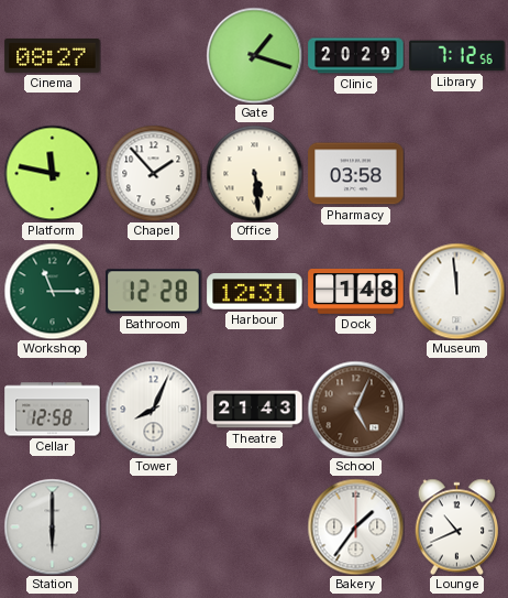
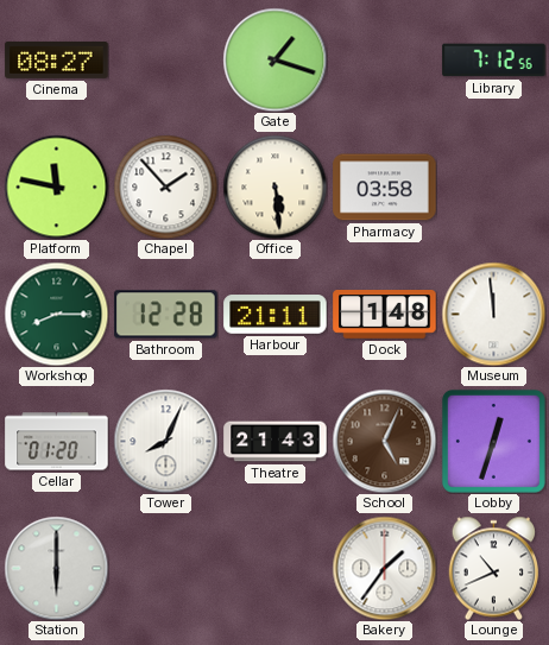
Clinic: 20:29 -> none
Workshop: 11:15 -> 8:15
Harbour: 12:31 -> 21:11
Cellar: 12:58 -> 01:20
Lobby: none -> 12:33
